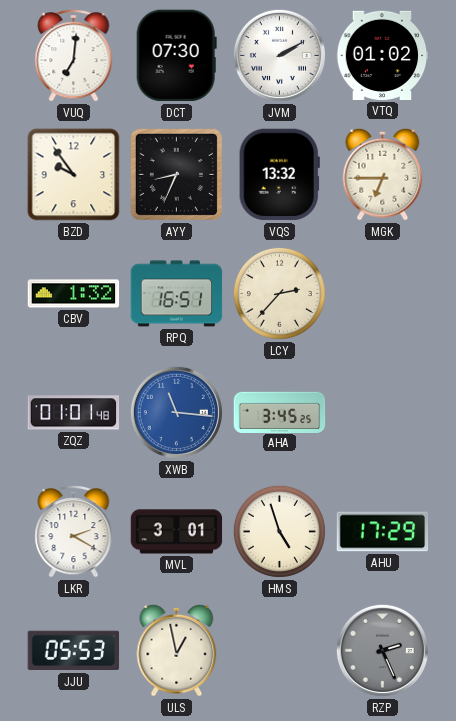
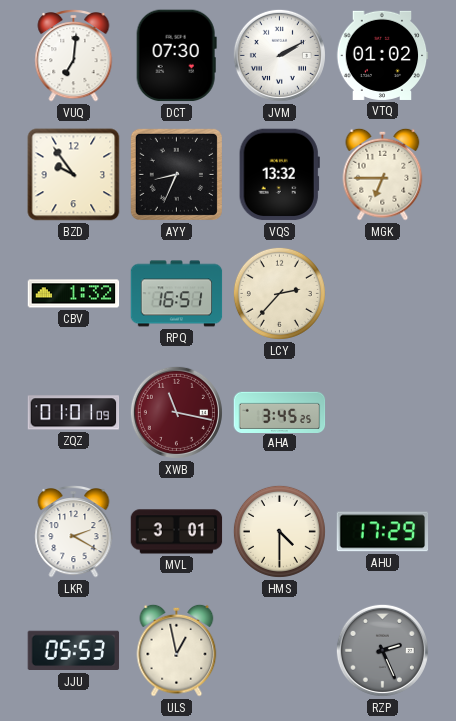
ZQZ: 01:01:48 -> 01:01:09
XWB: 11:16 -> 11:17
XWB dial: blue -> burgundy
HMS: 4:57 -> 4:30
